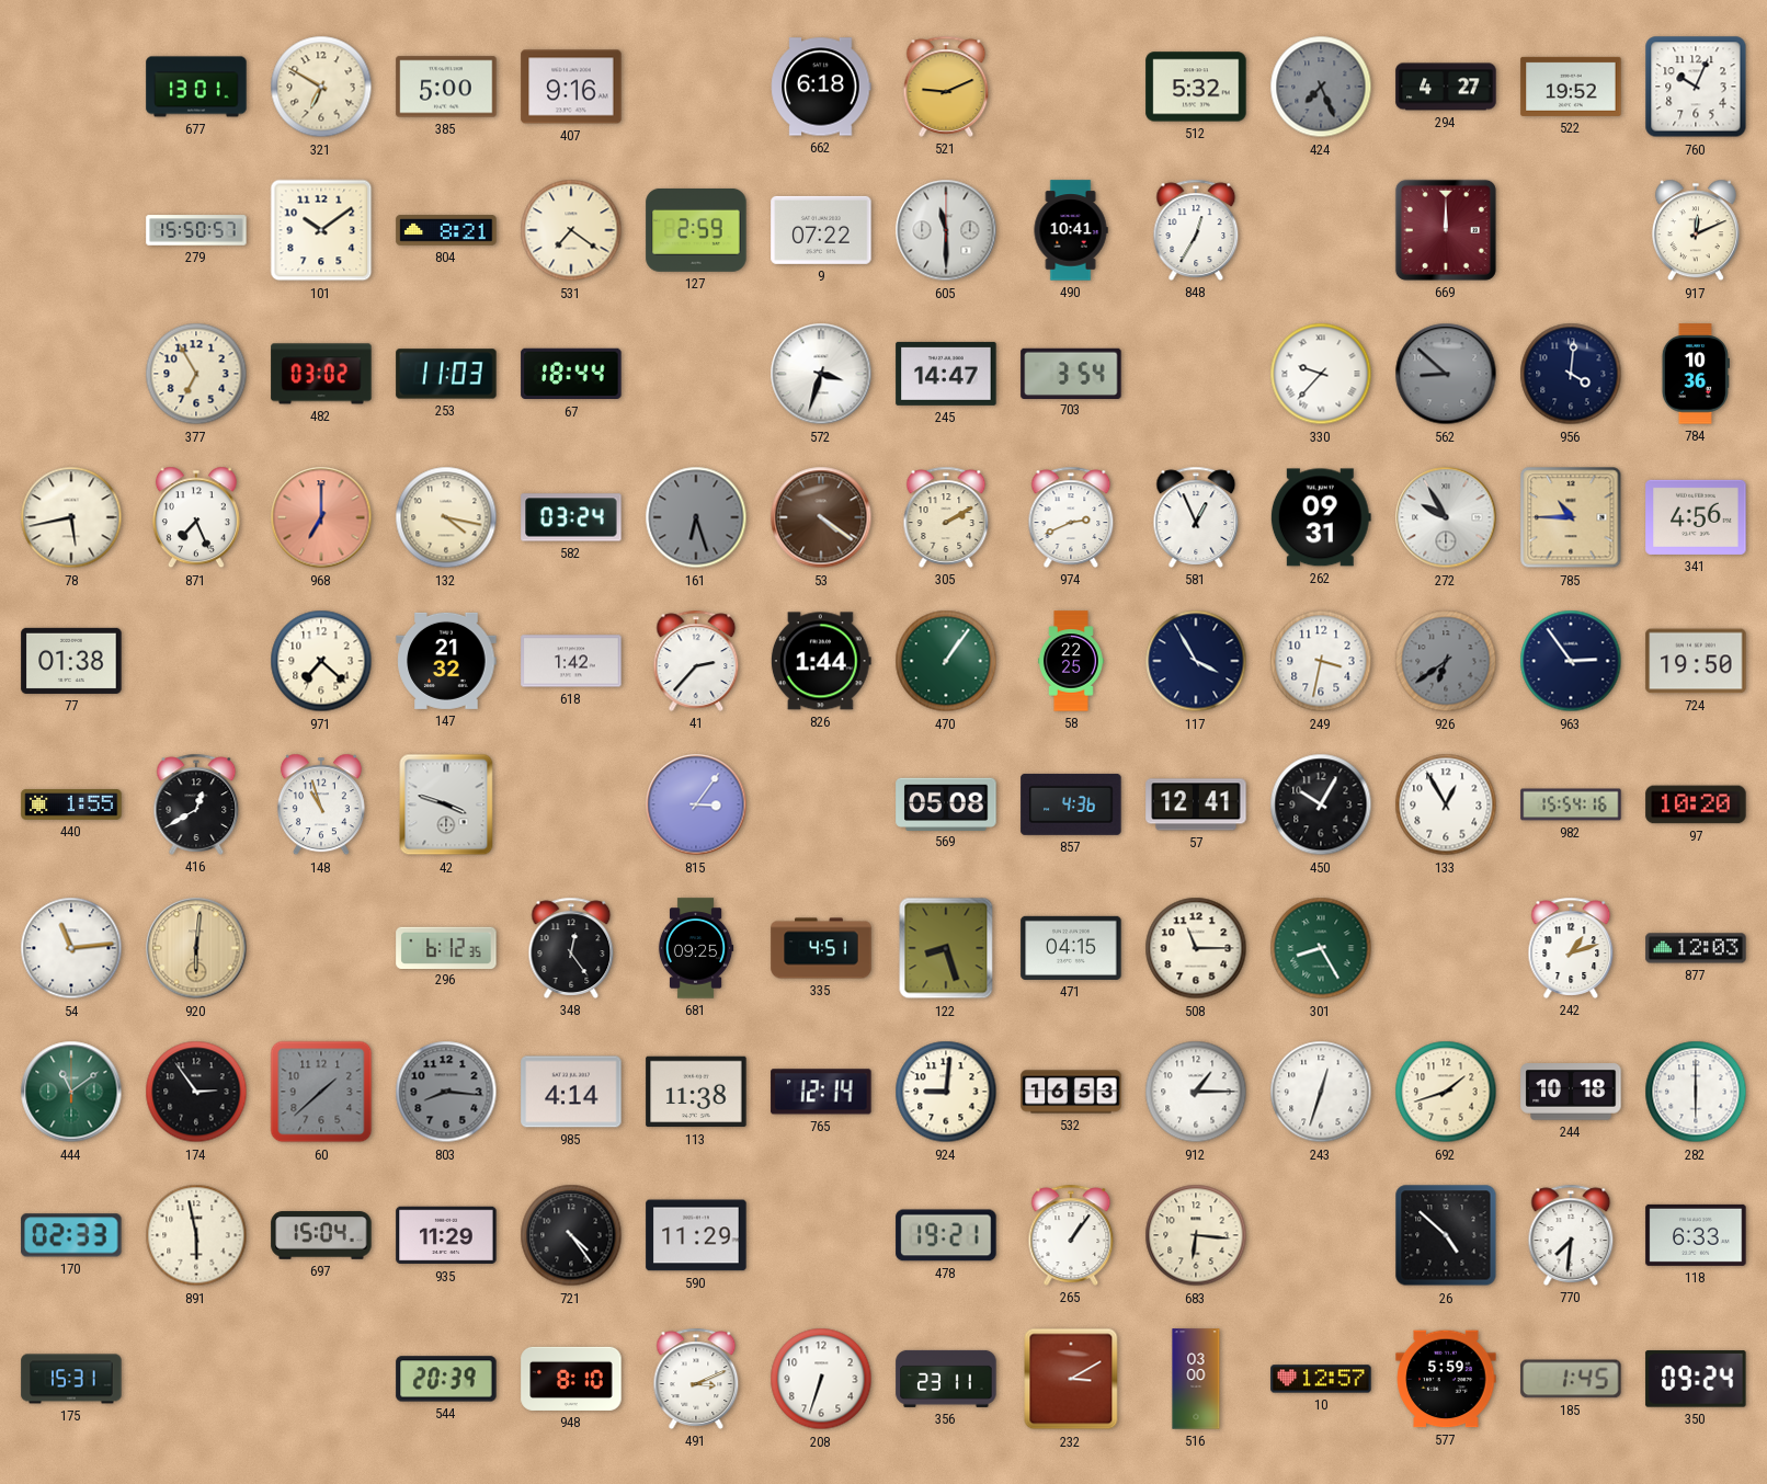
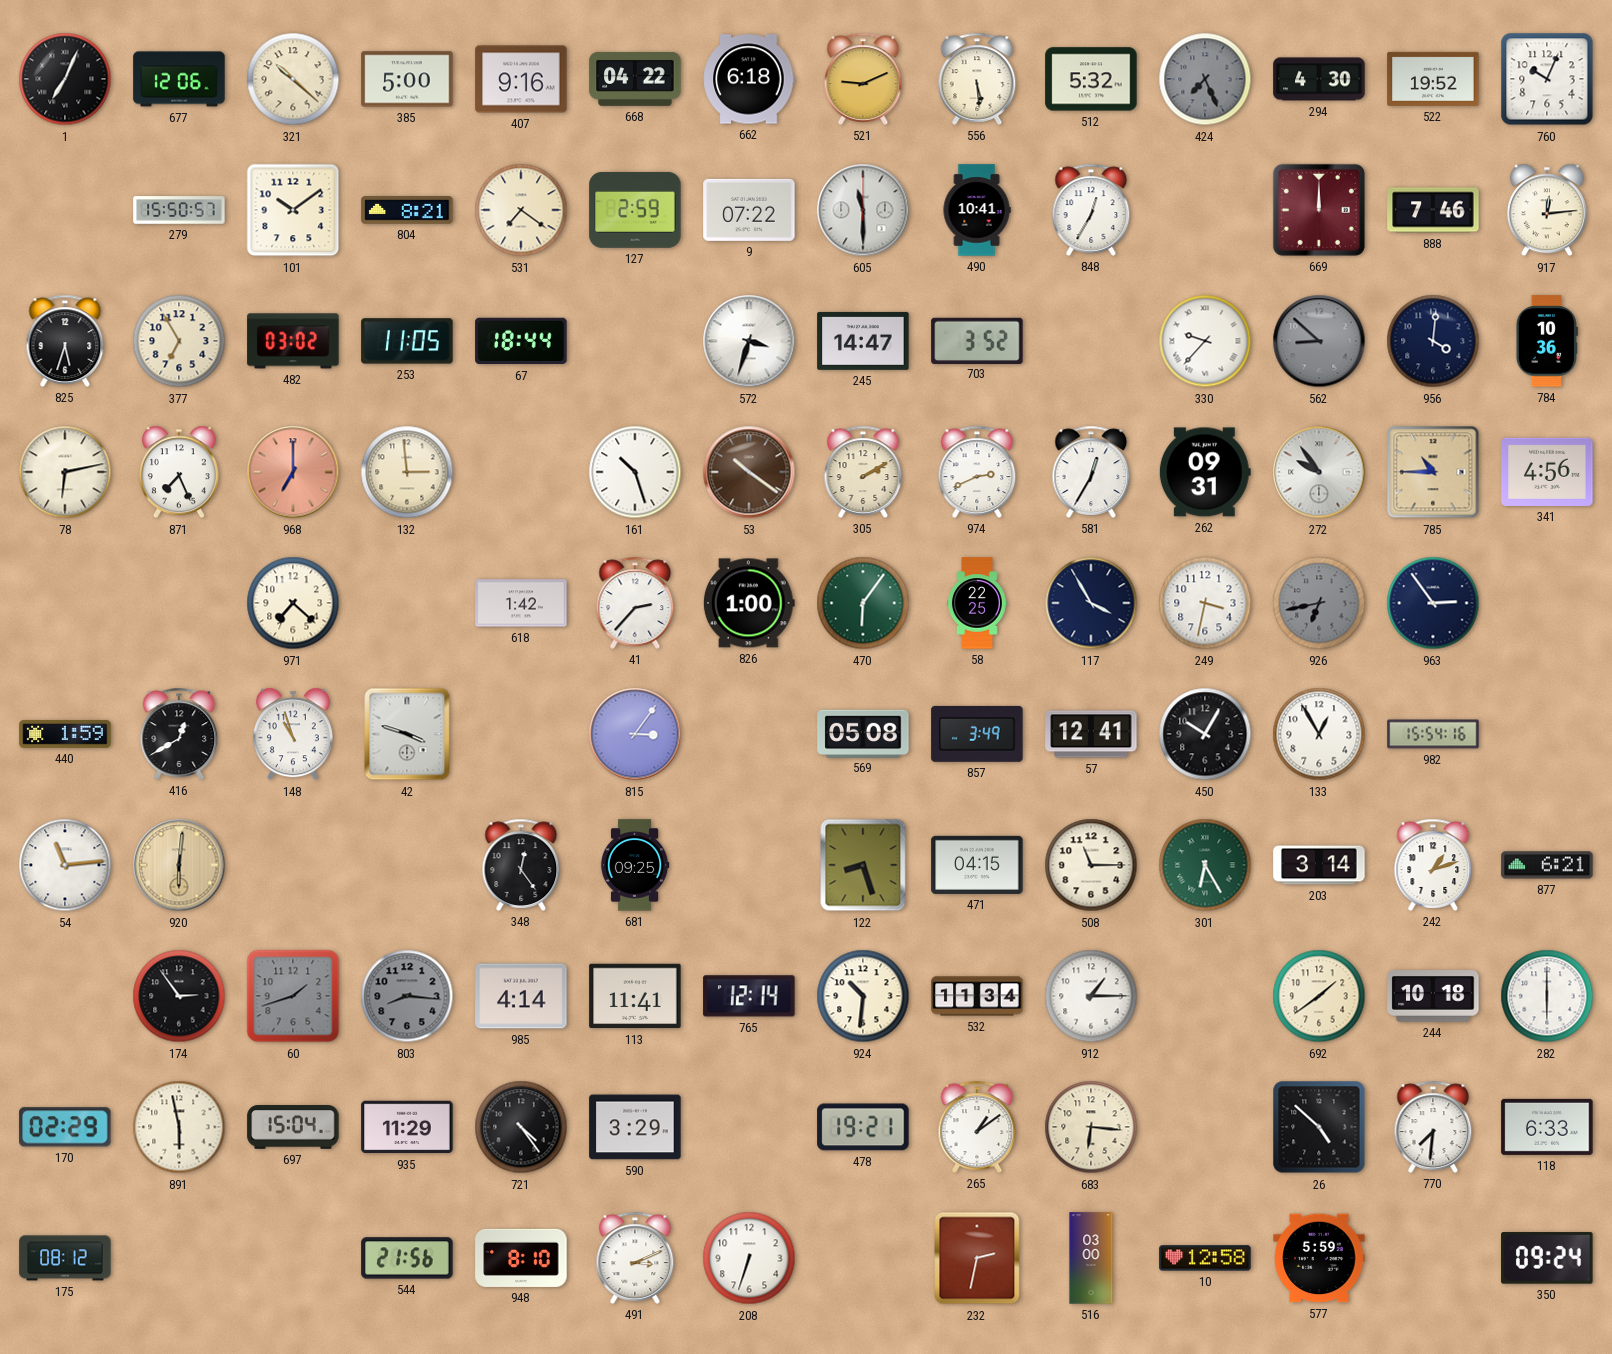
1: none -> 7:04
677: 13:01 -> 12:06
321: 6:50 -> 10:22
668: none -> 04:22
556: none -> 5:29
294: 4:27 -> 4:30
888: none -> 7:46
917: 12:11 -> 12:14
825: none -> 5:33
253: 11:03 -> 11:05
703: 3:54 -> 3:52
78: 5:43 -> 6:13
132: 4:17 -> 2:59
582: 03:24 -> none
161: 6:27 -> 10:27
161 dial: grey -> white
53: 4:21 -> 10:21
581: 12:56 -> 12:35
272: 9:55 -> 9:54
77: 01:38 -> none
147: 21:32 -> none
826: 1:44 -> 1:00
470: 1:06 -> 6:06
926: 6:39 -> 6:43
724: 19:50 -> none
440: 1:55 -> 1:59
857: 4:36 -> 3:49
97: 10:20 -> none
296: 6:12 -> none
335: 4:51 -> none
301: 8:25 -> 6:25
203: none -> 3:14
877: 12:03 -> 6:21
444: 11:09 -> none
60: 1:38 -> 1:42
113: 11:38 -> 11:41
924: 9:01 -> 10:31
532: 16:53 -> 11:34
243: 12:33 -> none
692: 1:42 -> 1:39
170: 02:33 -> 02:29
590: 11:29 -> 3:29
265: 1:06 -> 1:09
175: 15:31 -> 08:12
544: 20:39 -> 21:56
356: 23:11 -> none
232: 3:10 -> 2:32
10: 12:57 -> 12:58
185: 1:45 -> none
